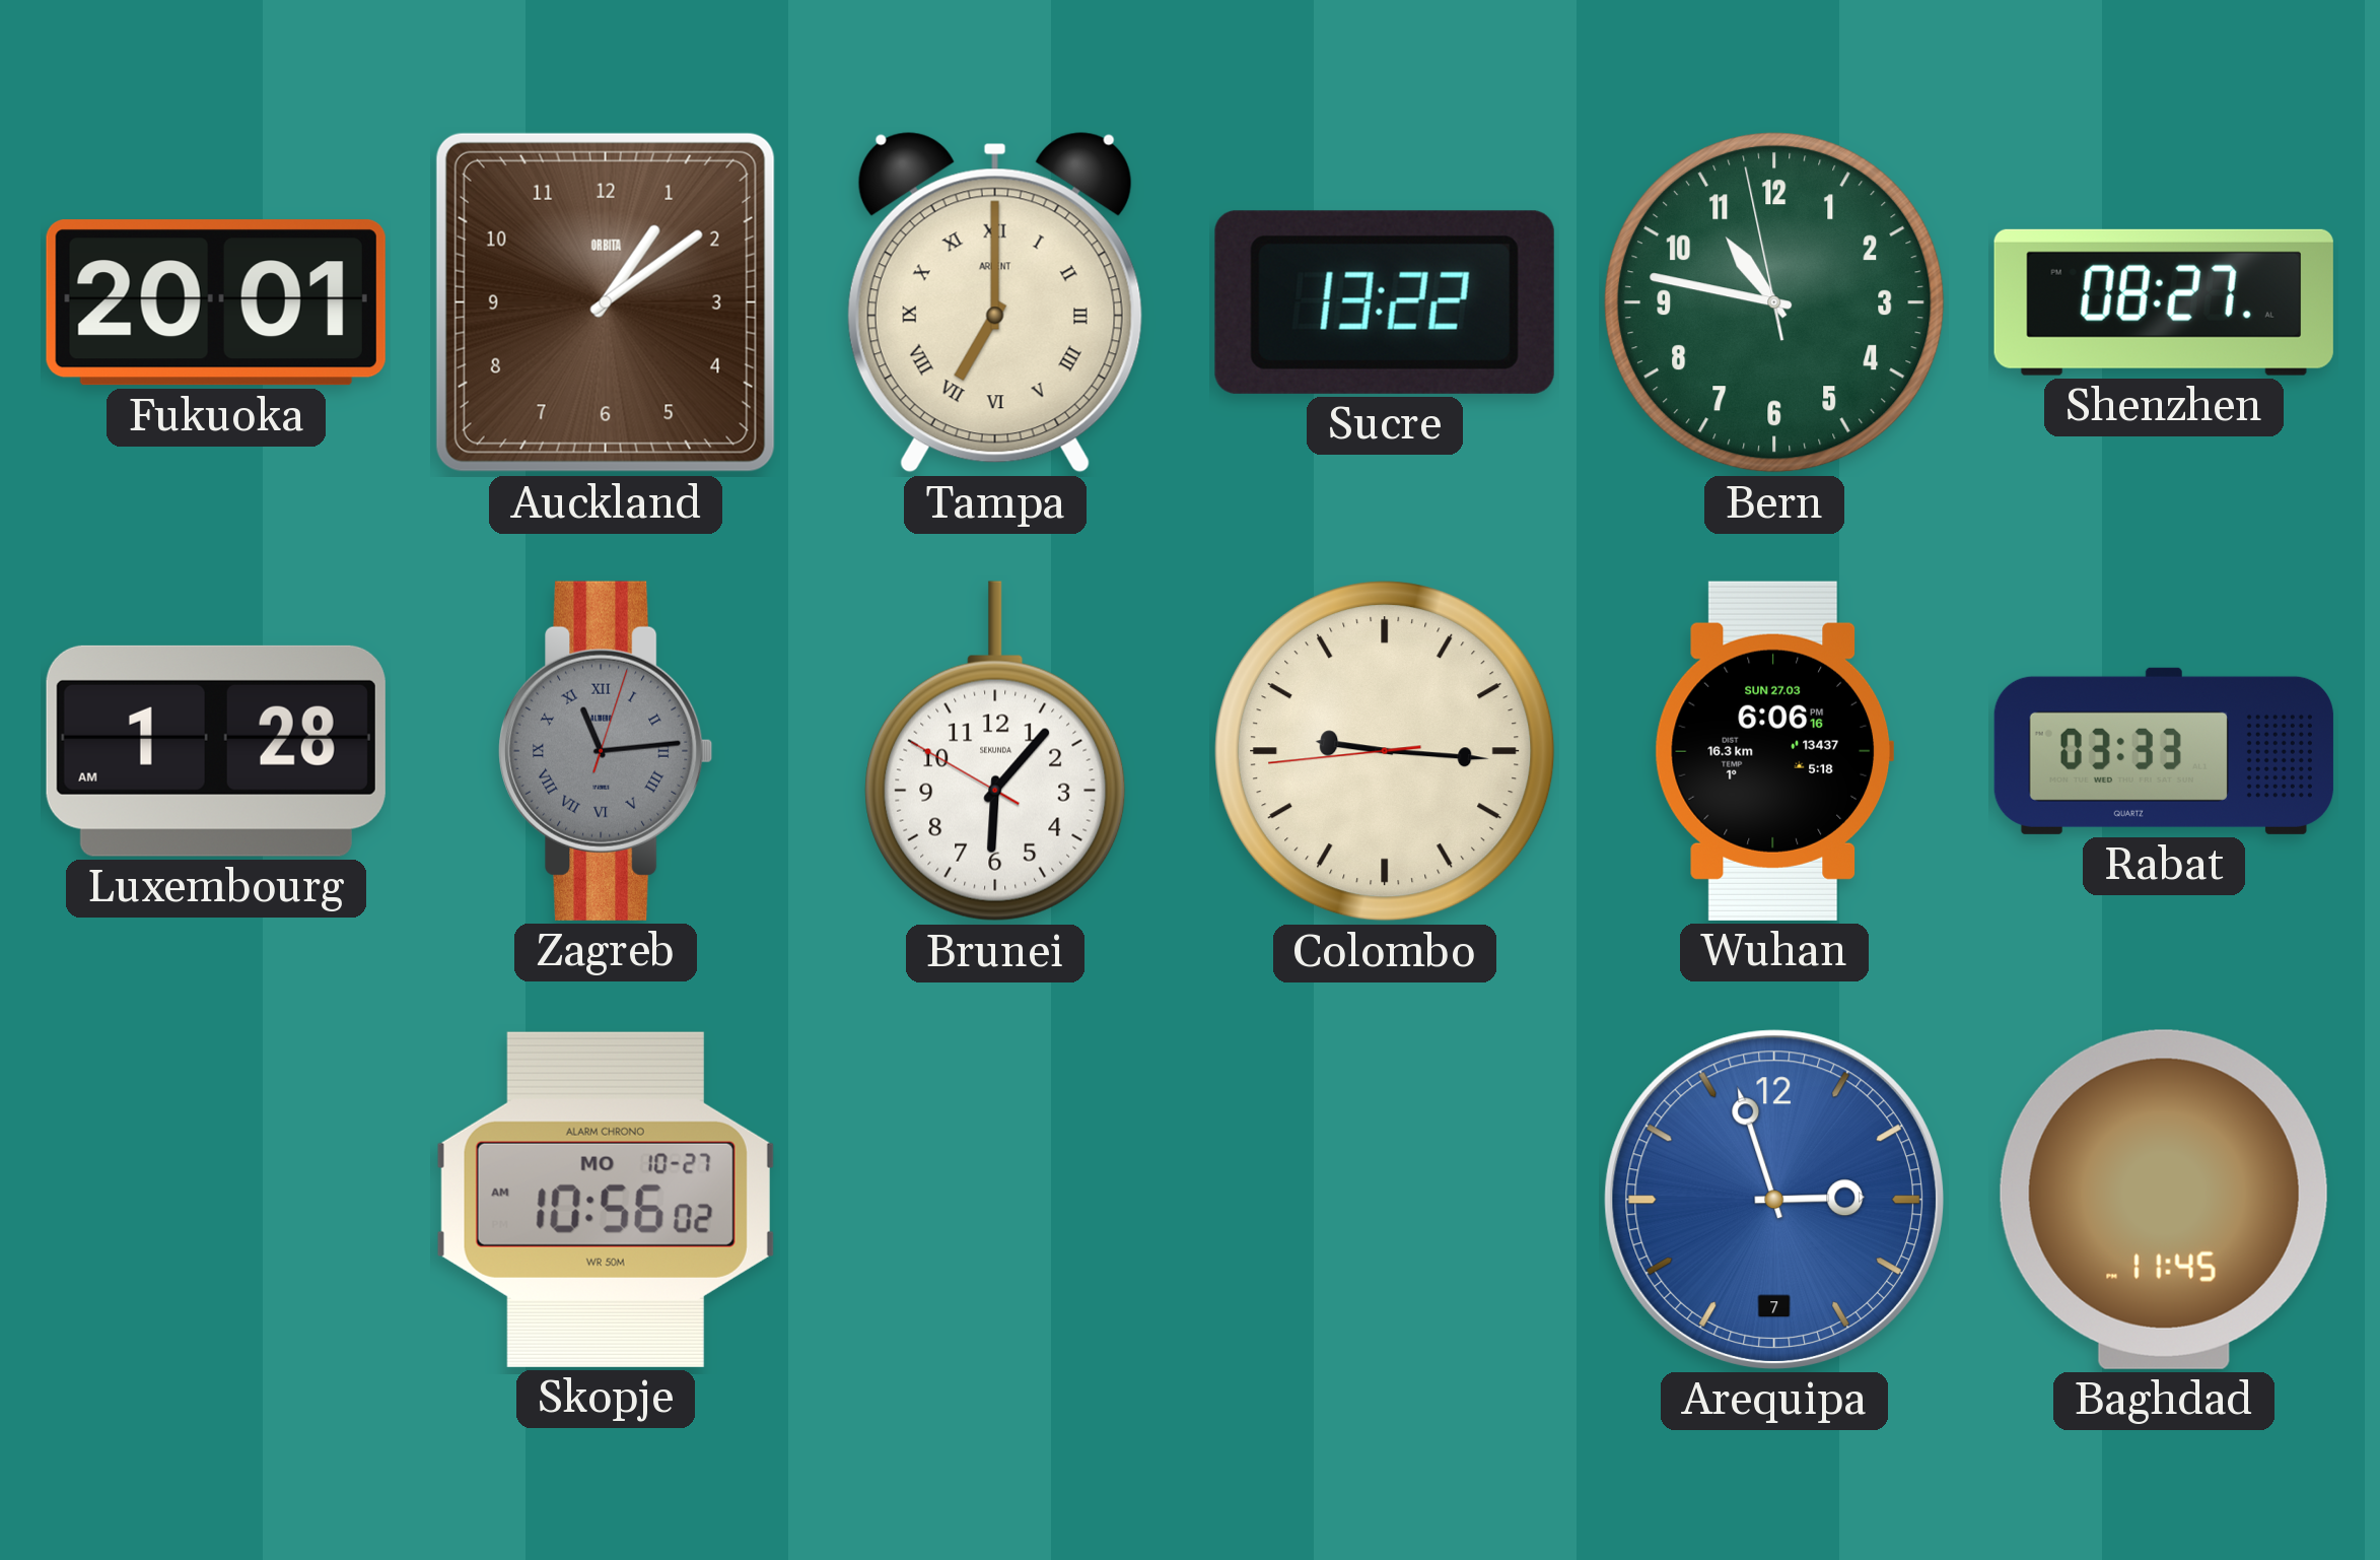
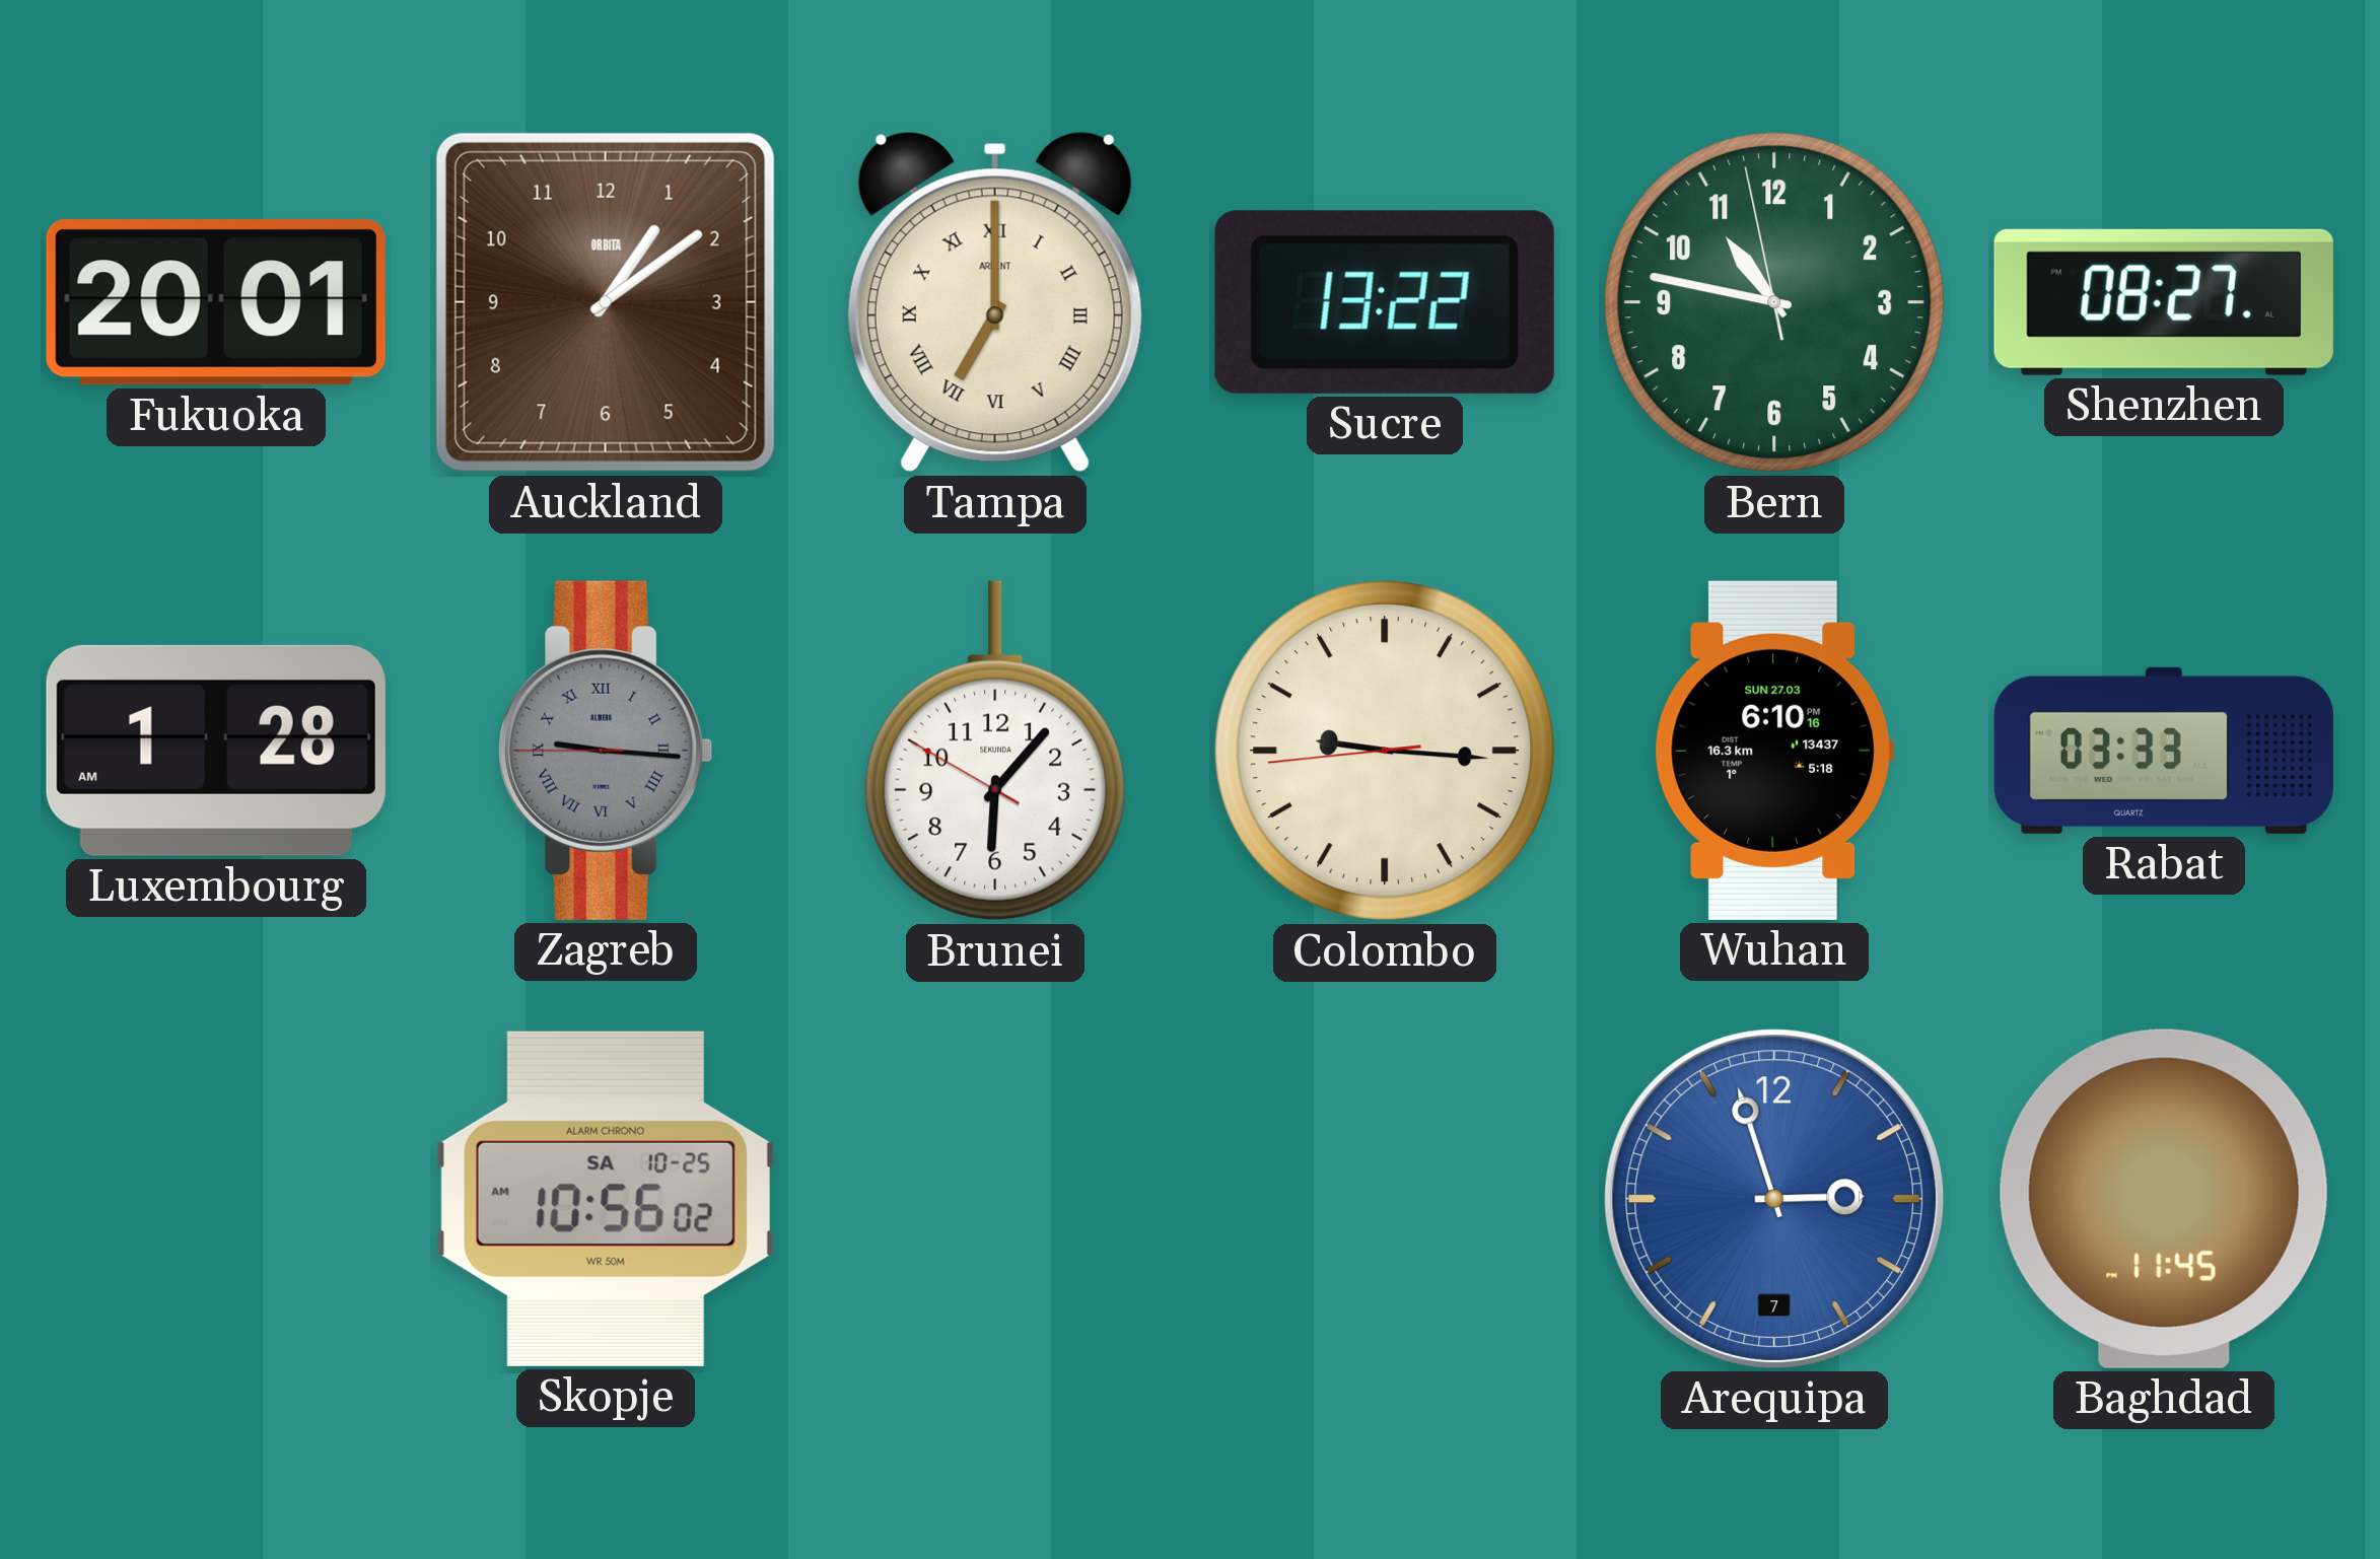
Zagreb: 11:14 -> 9:15
Wuhan: 6:06 -> 6:10
Skopje date: MO 10-27 -> SA 10-25
